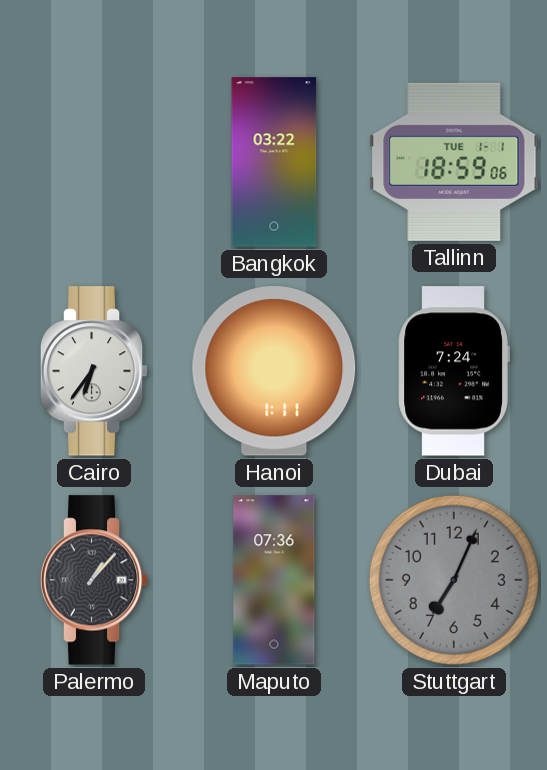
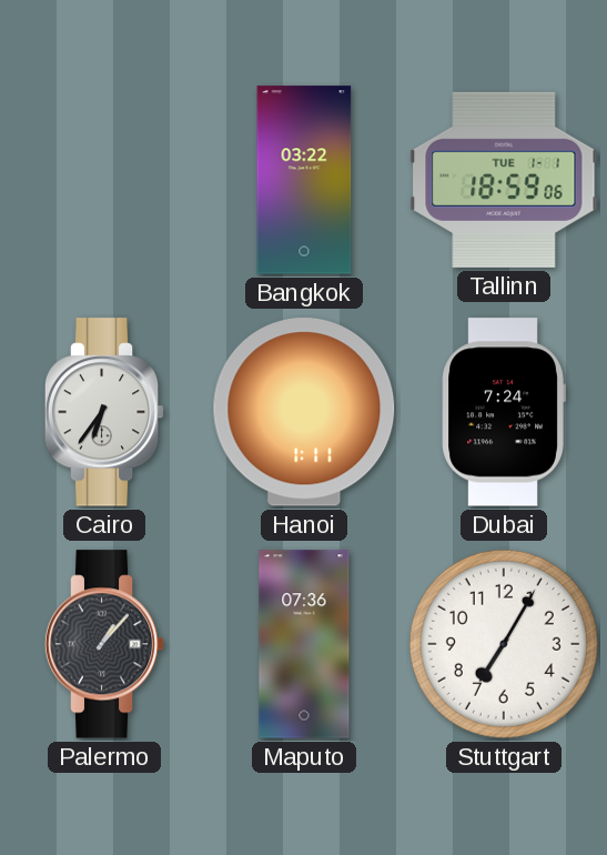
Stuttgart: 7:04 -> 7:05
Stuttgart dial: grey -> white
